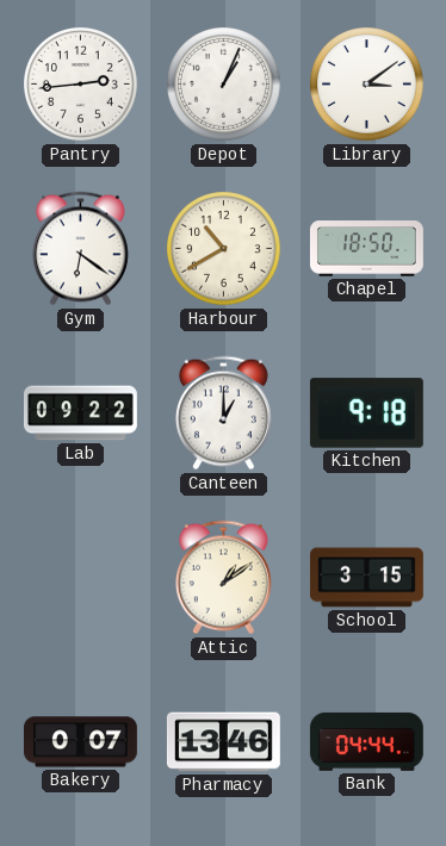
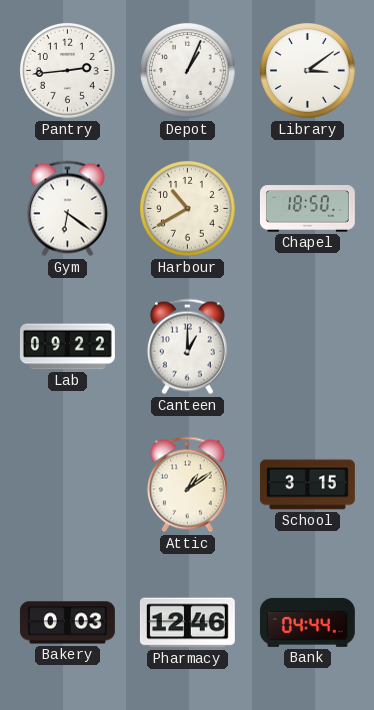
Kitchen: 9:18 -> none
Bakery: 0:07 -> 0:03
Pharmacy: 13:46 -> 12:46
